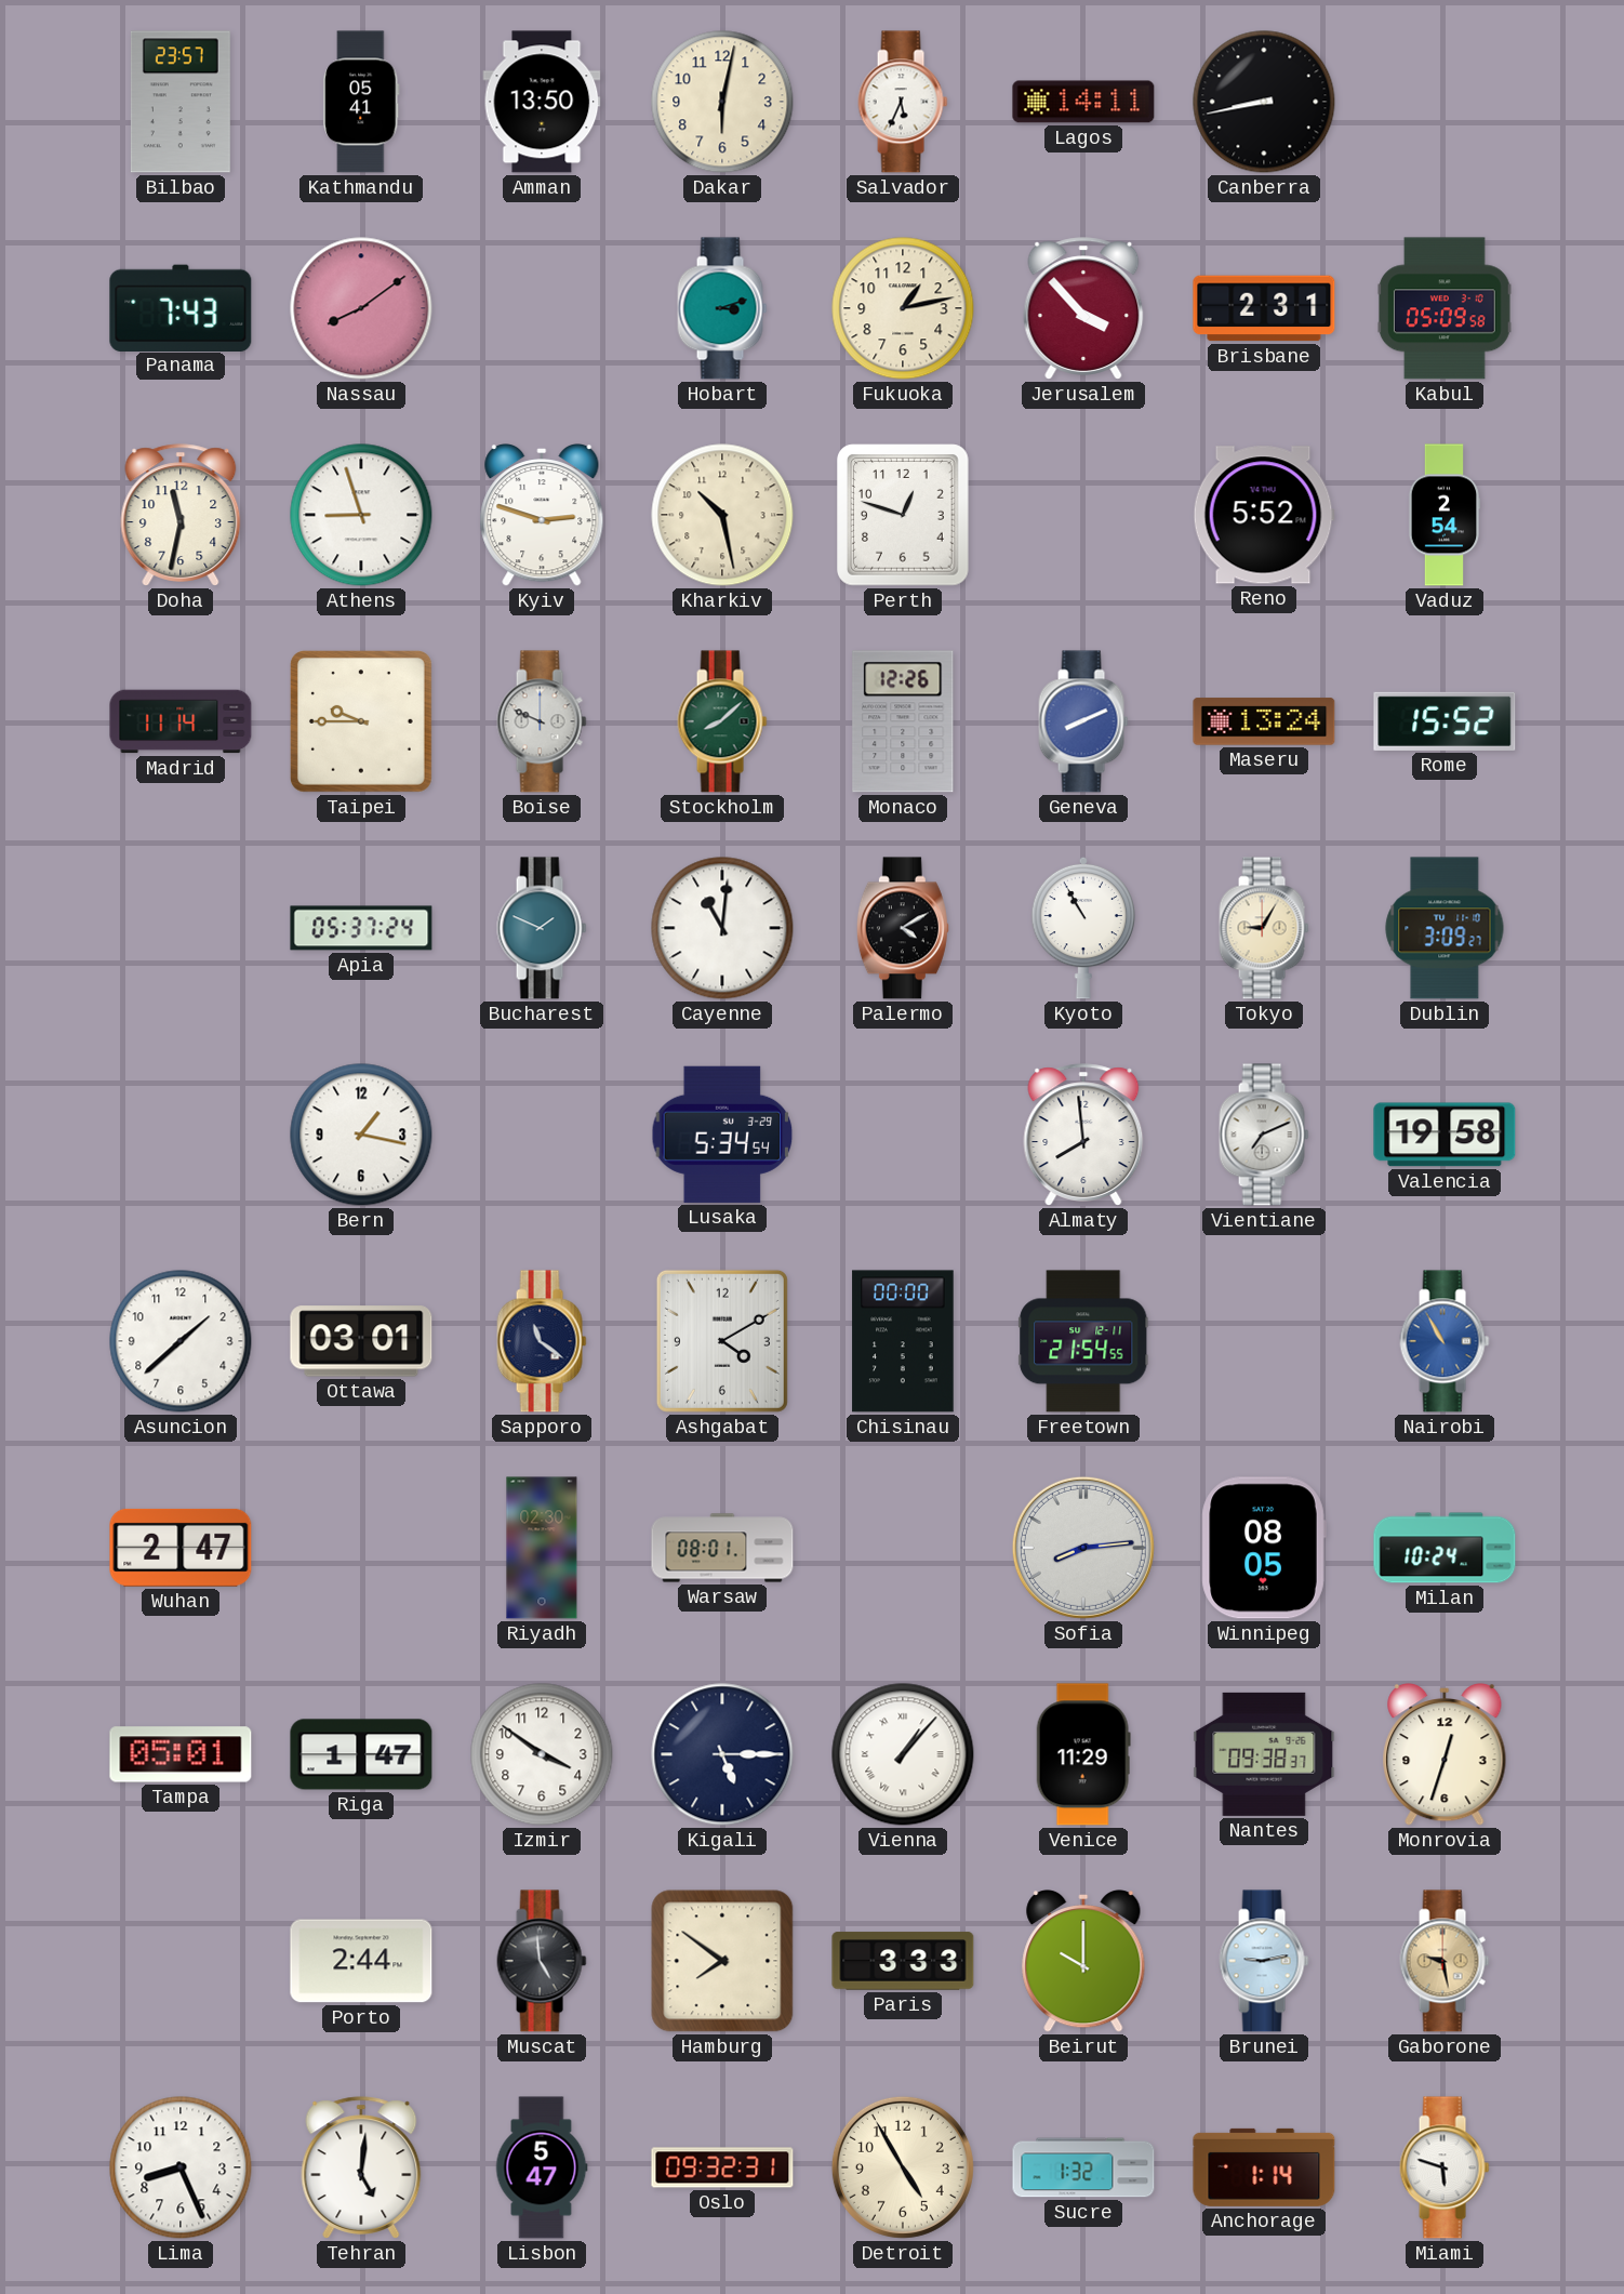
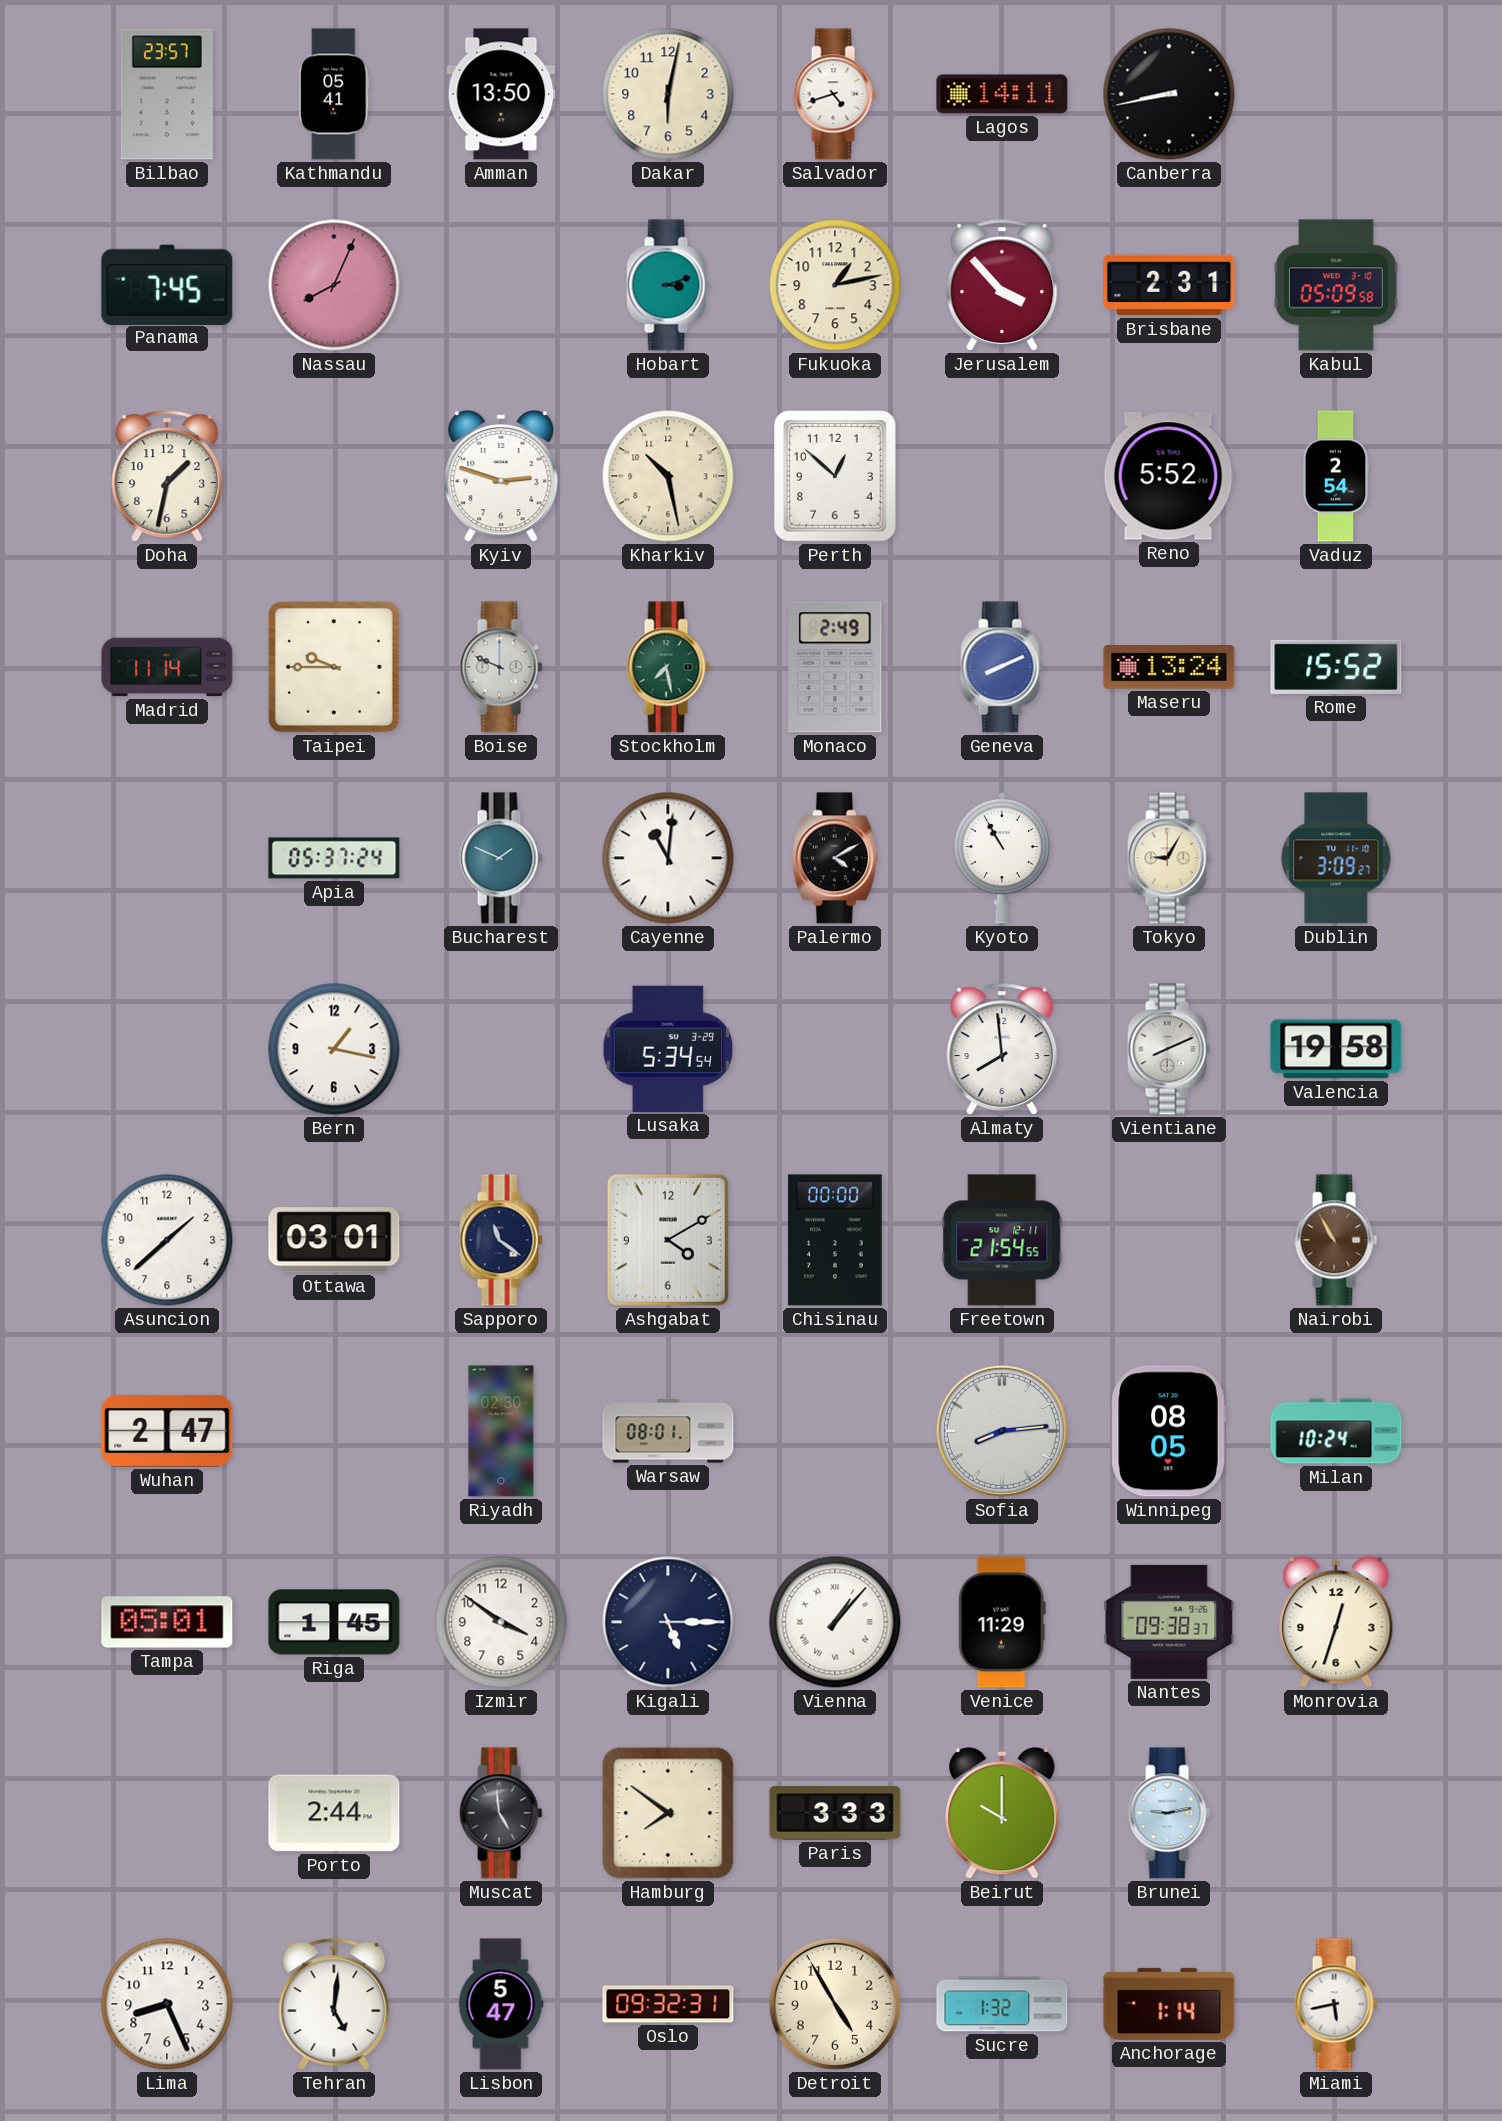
Salvador: 5:34 -> 4:42
Panama: 7:43 -> 7:45
Nassau: 8:09 -> 8:04
Doha: 11:32 -> 1:32
Athens: 8:57 -> none
Perth: 12:48 -> 12:52
Stockholm: 8:08 -> 7:28
Monaco: 12:26 -> 2:49
Vientiane: 7:11 -> 8:11
Nairobi dial: blue -> brown
Riga: 1:47 -> 1:45
Gaborone: 9:28 -> none
Miami: 5:48 -> 5:43
